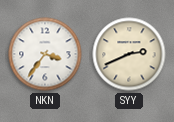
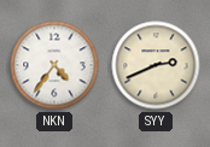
NKN: 3:36 -> 4:36
